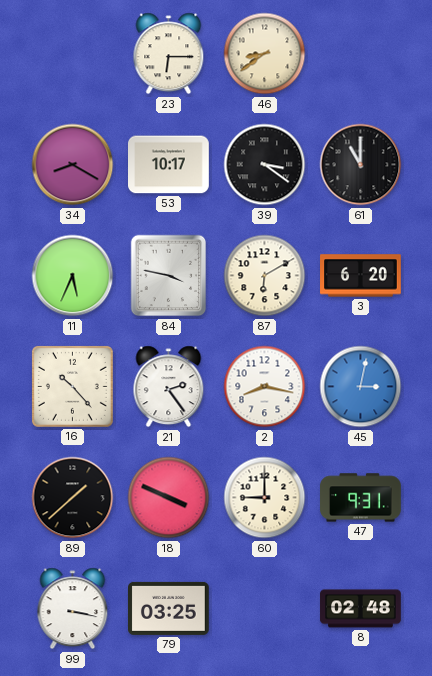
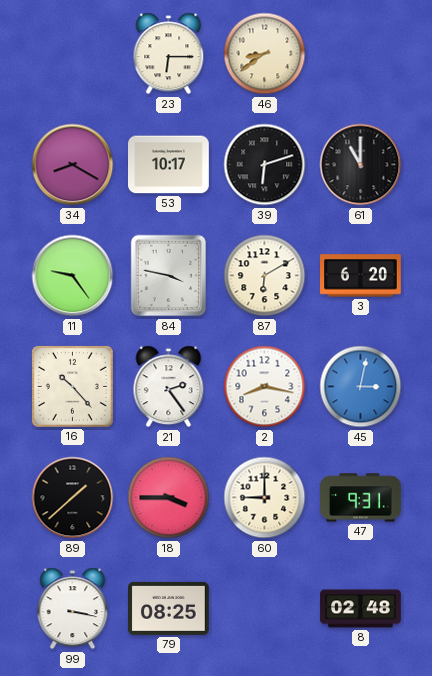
39: 3:21 -> 6:12
11: 5:34 -> 9:24
18: 3:49 -> 3:45
79: 03:25 -> 08:25
